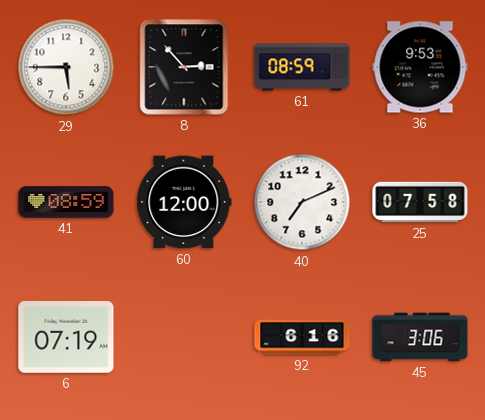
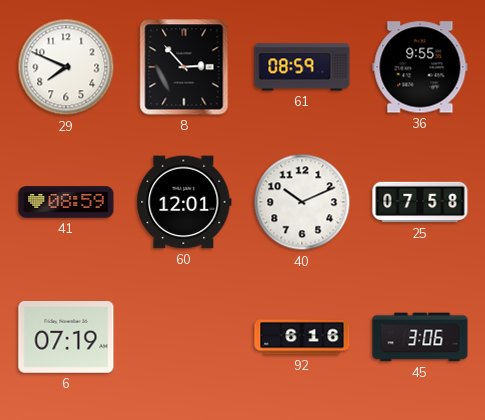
29: 5:45 -> 7:49
36: 9:53 -> 9:55
60: 12:00 -> 12:01
40: 7:11 -> 10:11
